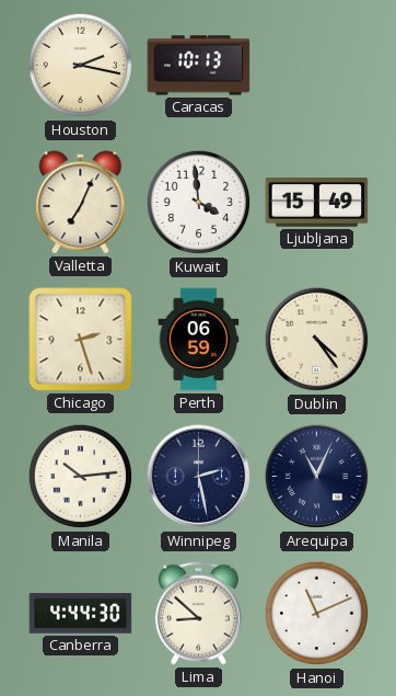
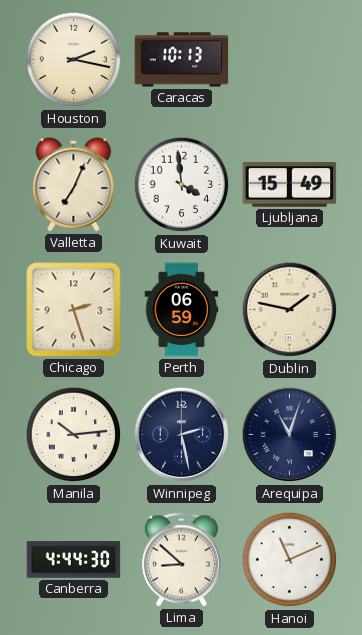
Dublin: 4:24 -> 1:47
Arequipa: 11:04 -> 11:03
